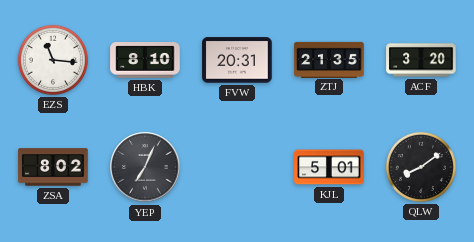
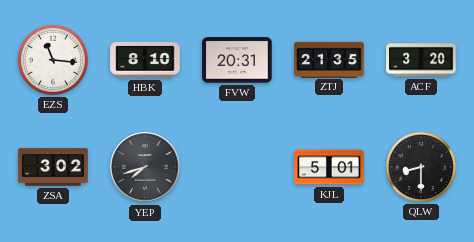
ZSA: 8:02 -> 3:02
YEP: 7:04 -> 7:42
QLW: 8:09 -> 8:30
